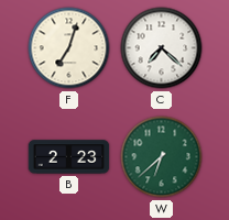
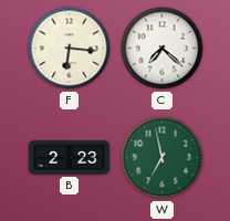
F: 7:03 -> 6:16
W: 6:38 -> 6:58
